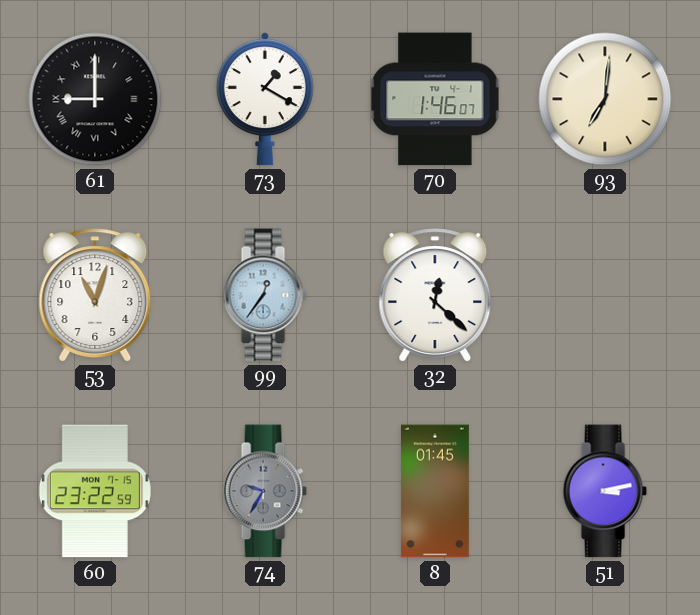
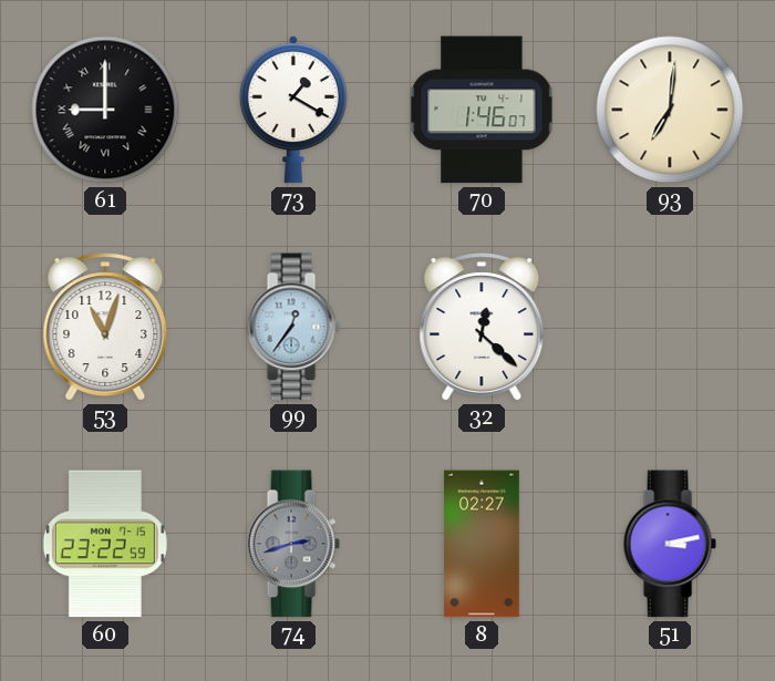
74: 9:35 -> 2:42
8: 01:45 -> 02:27
